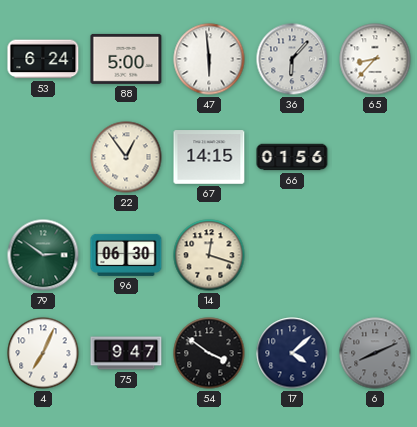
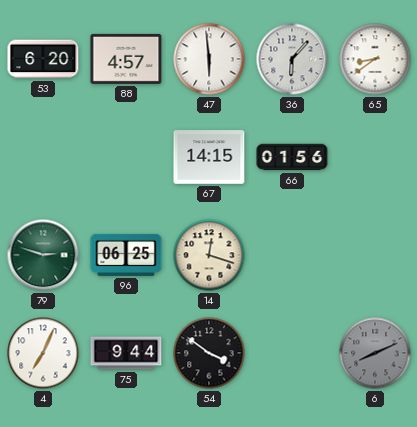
53: 6:24 -> 6:20
88: 5:00 -> 4:57
65: 8:37 -> 8:39
22: 12:54 -> none
79: 2:51 -> 2:48
96: 06:30 -> 06:25
75: 9:47 -> 9:44
17: 4:08 -> none
